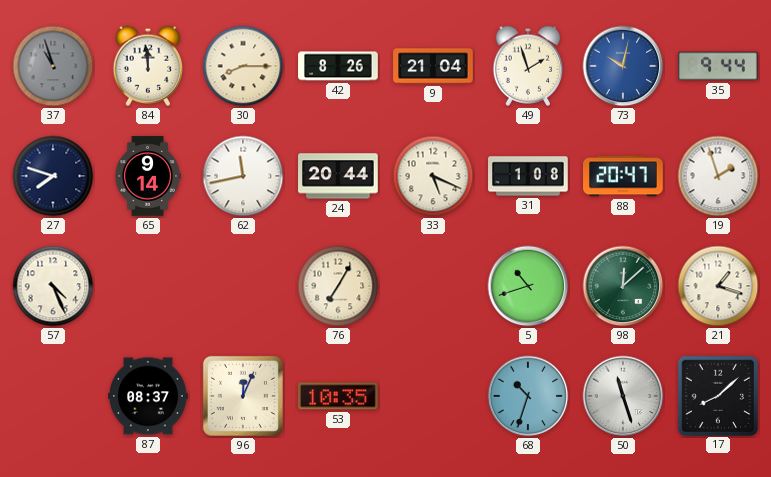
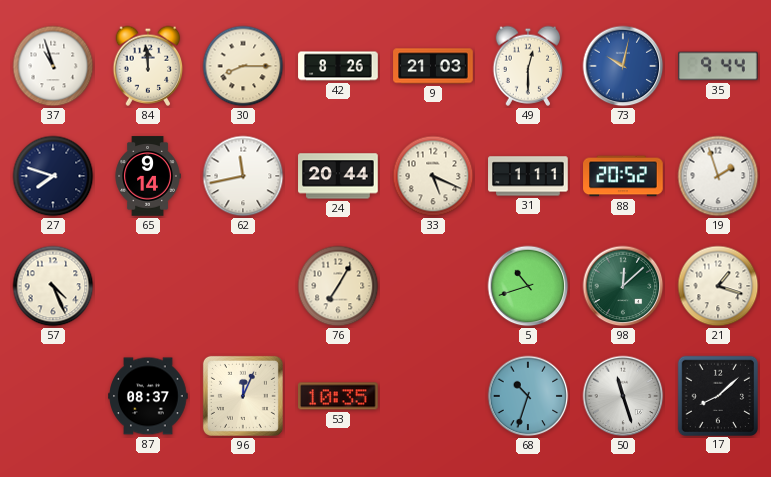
37 dial: grey -> white
9: 21:04 -> 21:03
49: 1:57 -> 12:30
31: 1:08 -> 1:11
88: 20:47 -> 20:52
